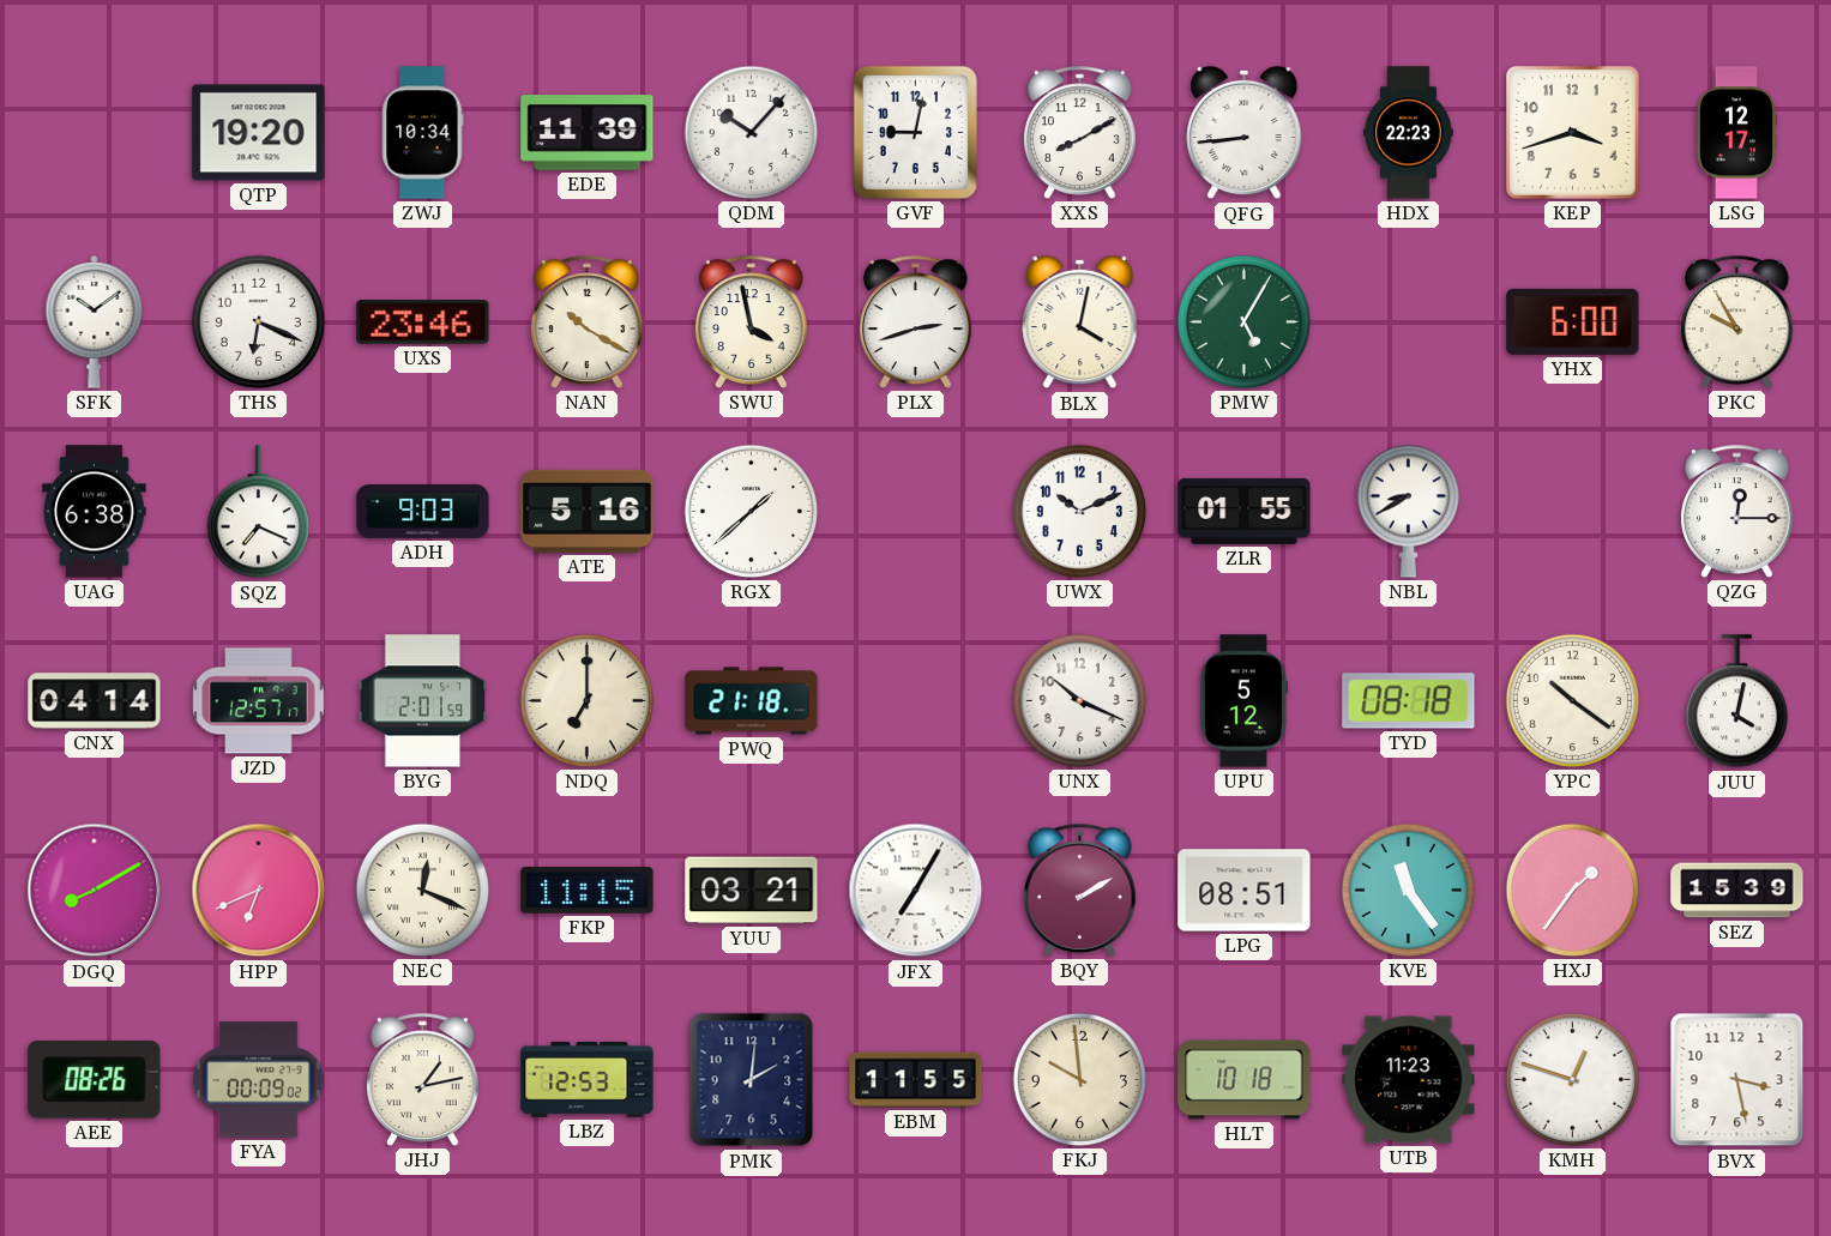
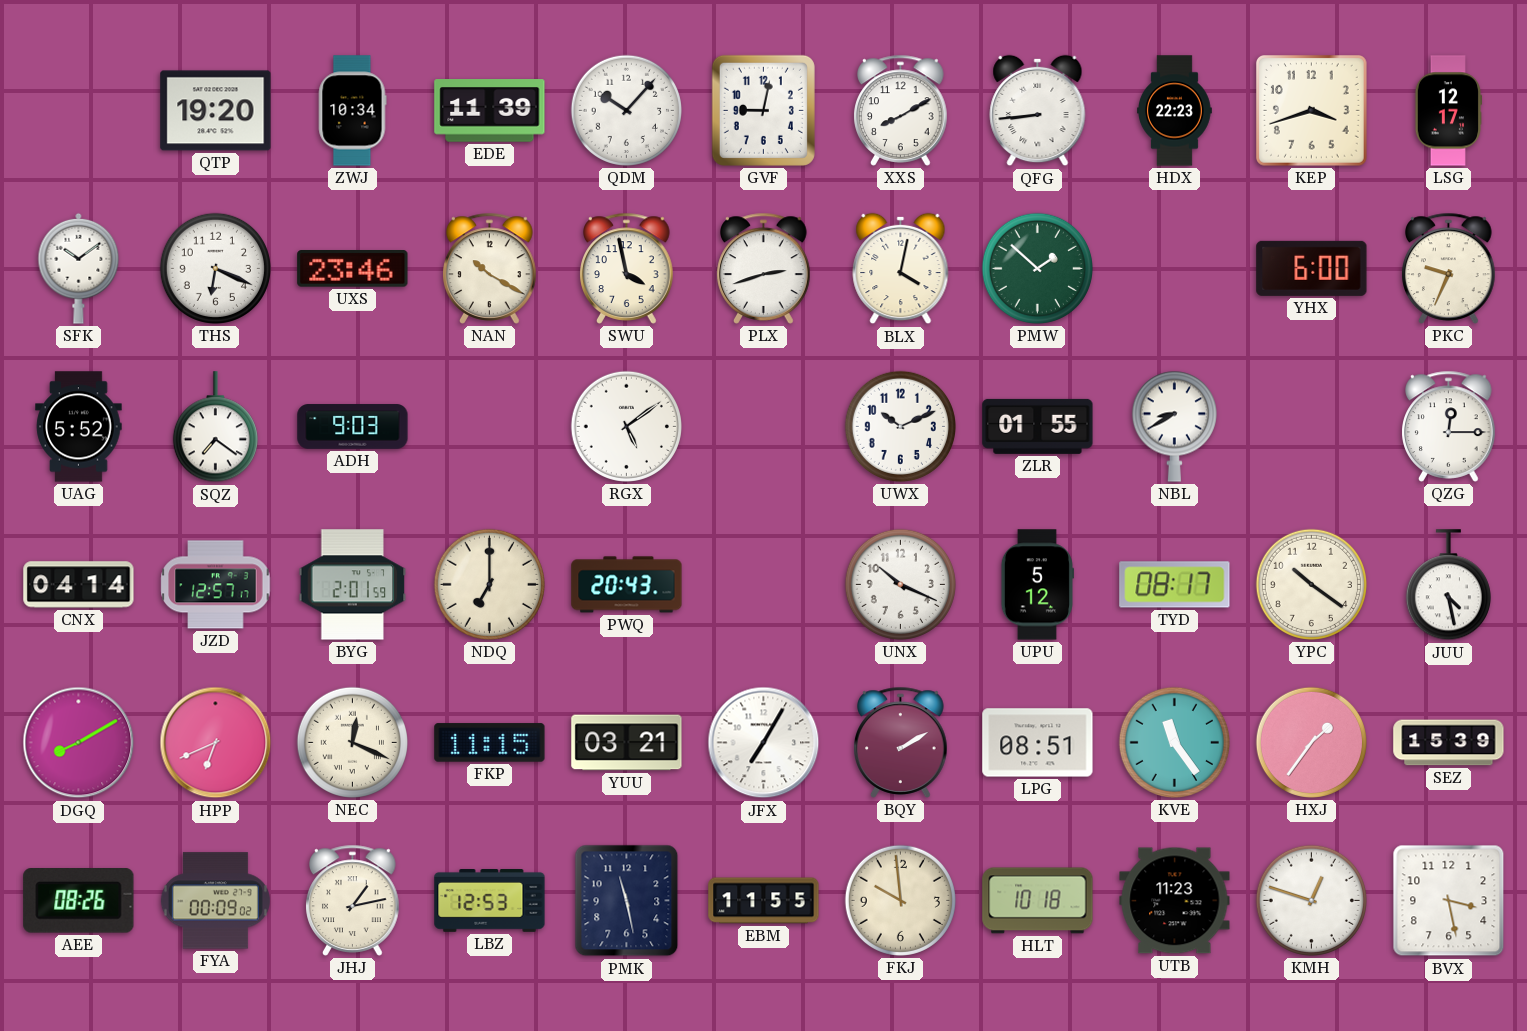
PMW: 5:05 -> 1:52
PKC: 9:55 -> 9:34
UAG: 6:38 -> 5:52
SQZ: 7:19 -> 7:21
ATE: 5:16 -> none
RGX: 1:38 -> 5:09
PWQ: 21:18 -> 20:43
TYD: 08:18 -> 08:17
JUU: 4:02 -> 4:28
PMK: 2:01 -> 11:28
